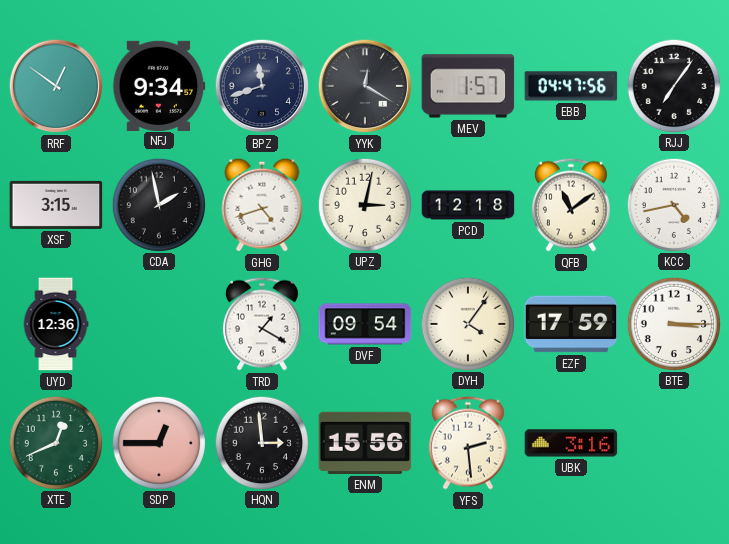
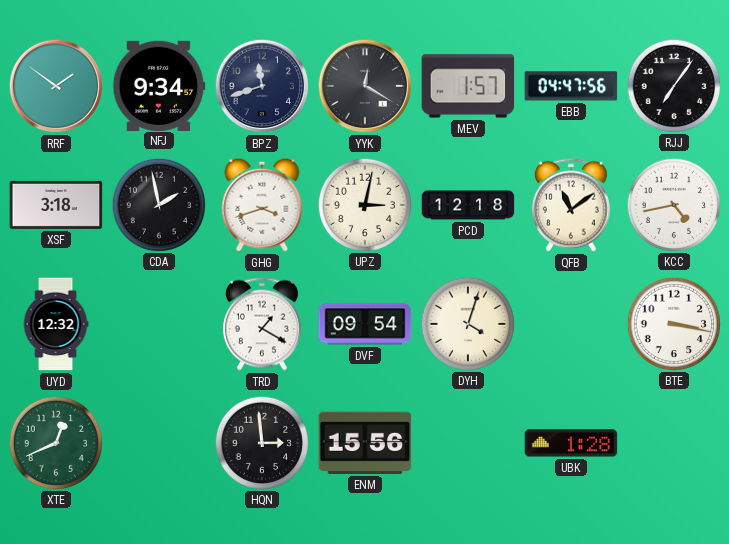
RRF: 12:51 -> 1:51
XSF: 3:15 -> 3:18
GHG: 4:42 -> 3:42
UYD: 12:36 -> 12:32
DYH: 4:06 -> 4:03
EZF: 17:59 -> none
BTE: 3:15 -> 3:17
SDP: 12:45 -> none
YFS: 2:29 -> none
UBK: 3:16 -> 1:28
